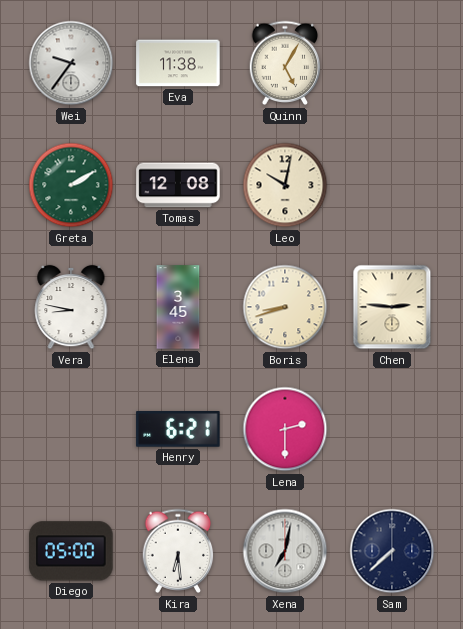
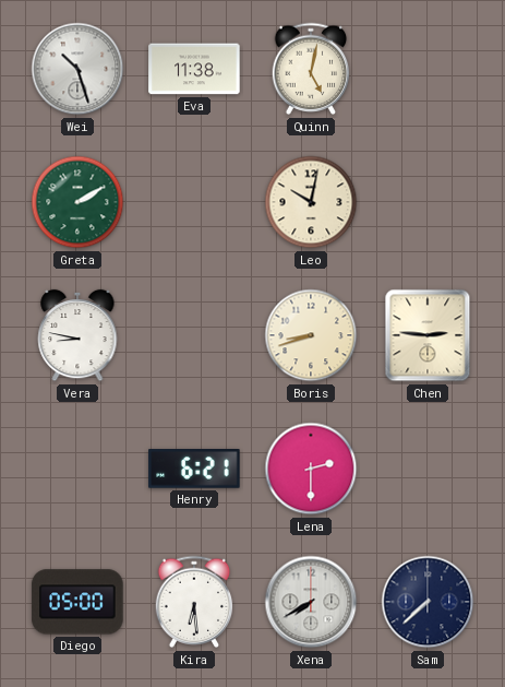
Wei: 9:36 -> 10:27
Quinn: 5:05 -> 5:02
Tomas: 12:08 -> none
Elena: 3:45 -> none
Xena: 7:02 -> 7:40
